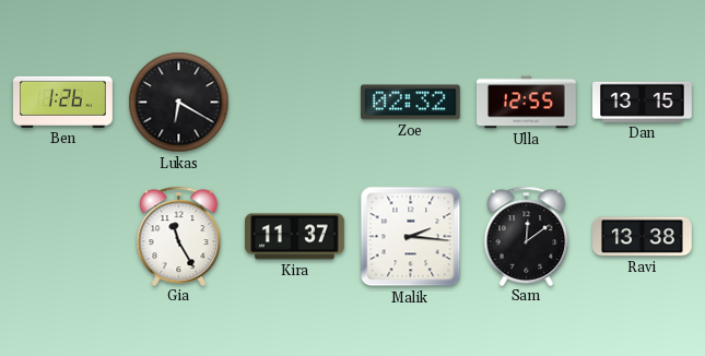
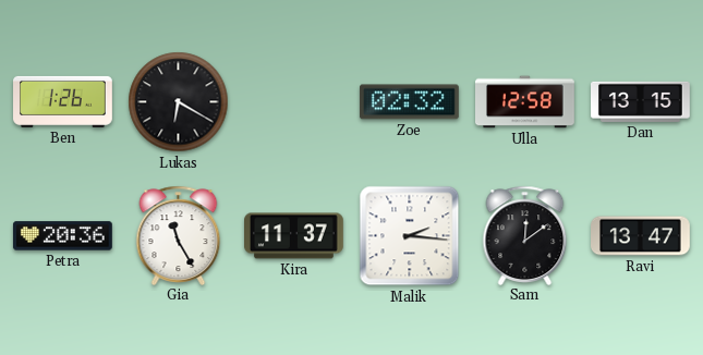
Ulla: 12:55 -> 12:58
Petra: none -> 20:36
Ravi: 13:38 -> 13:47
